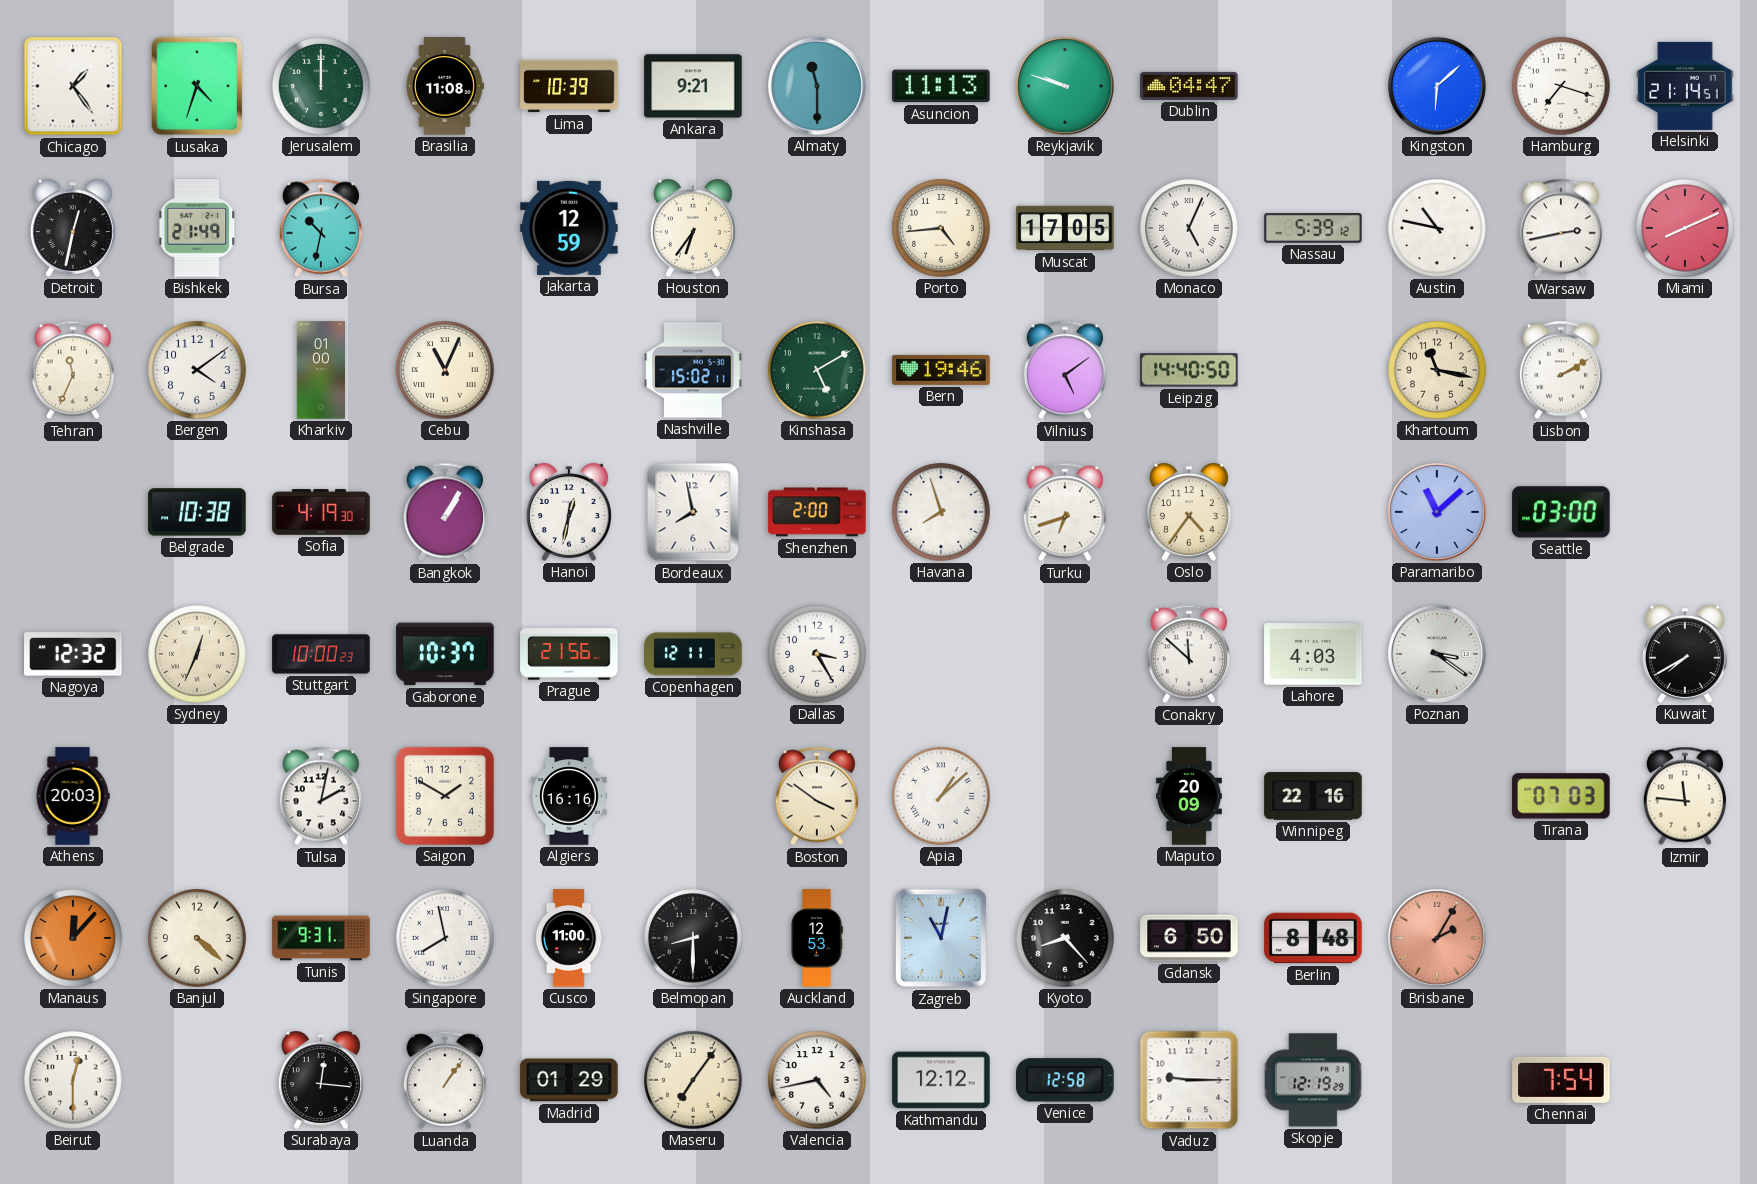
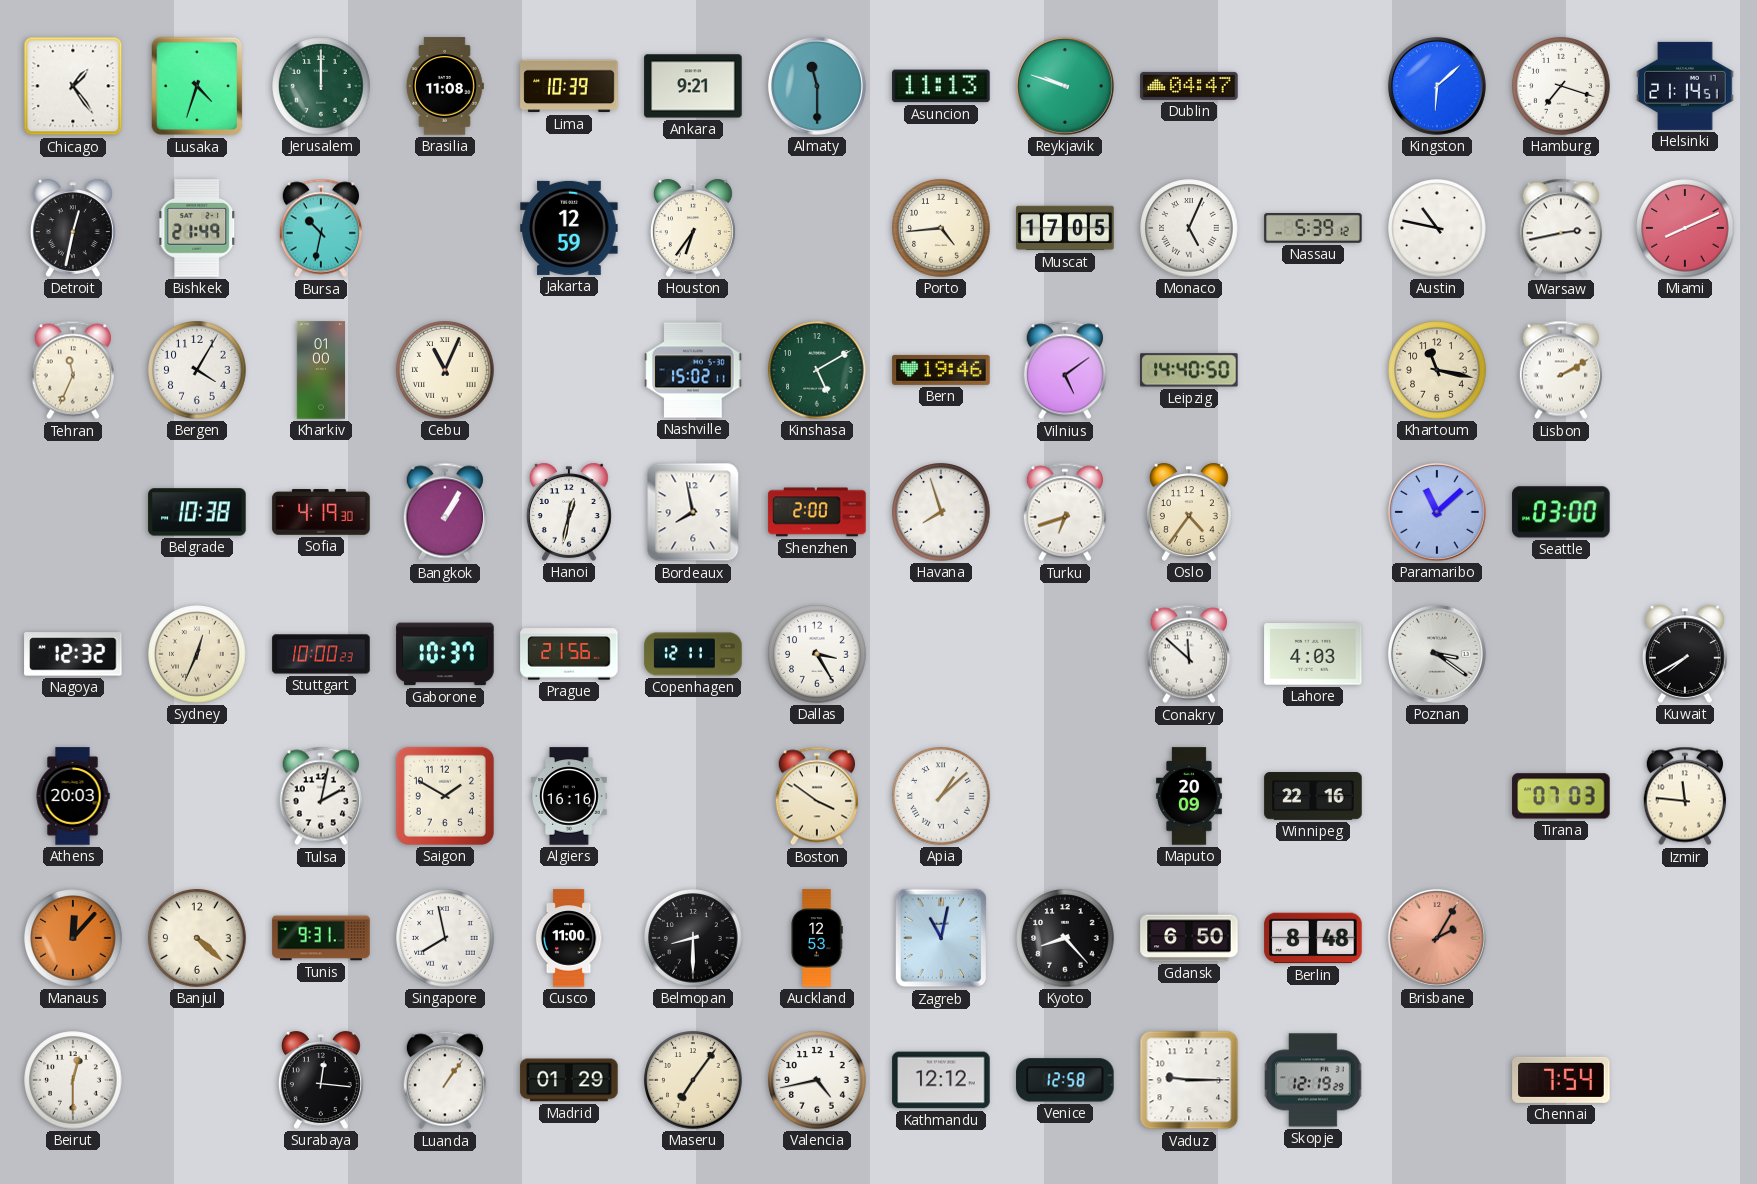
Bergen: 4:09 -> 4:05
